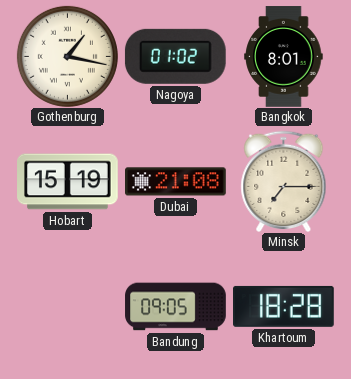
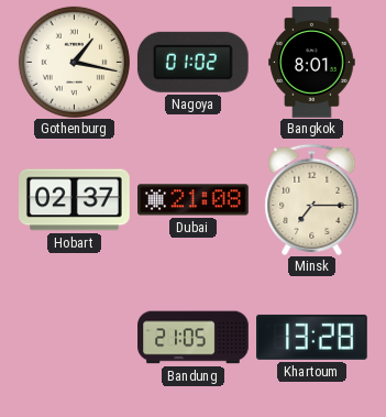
Hobart: 15:19 -> 02:37
Bandung: 09:05 -> 21:05
Khartoum: 18:28 -> 13:28
